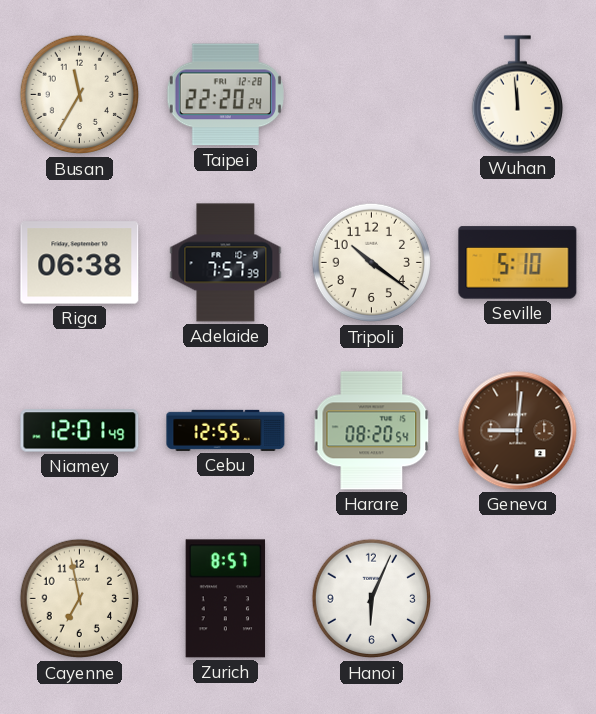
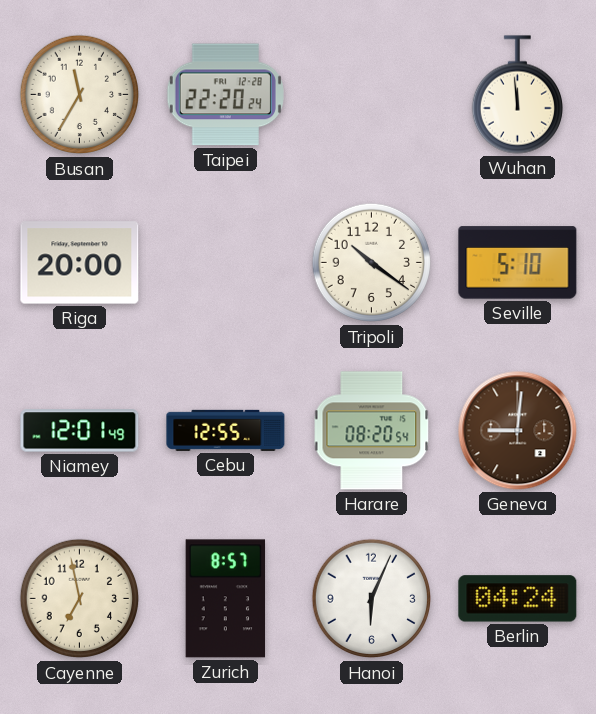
Riga: 06:38 -> 20:00
Adelaide: 7:57 -> none
Berlin: none -> 04:24
